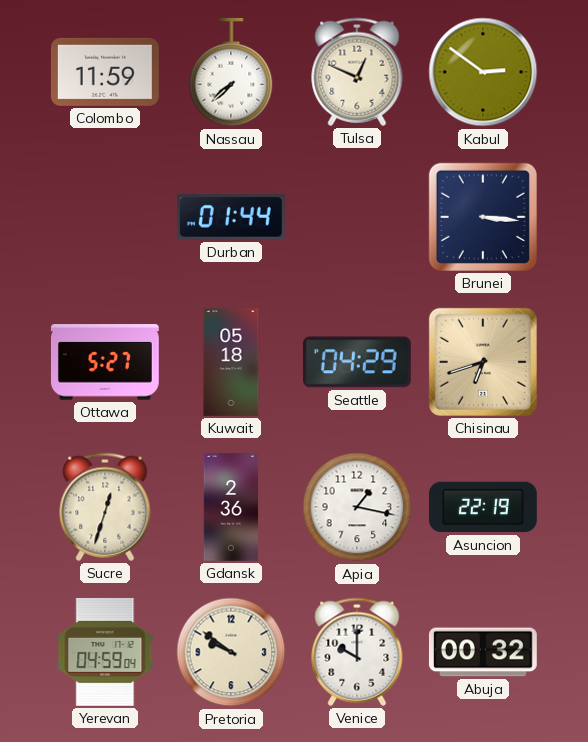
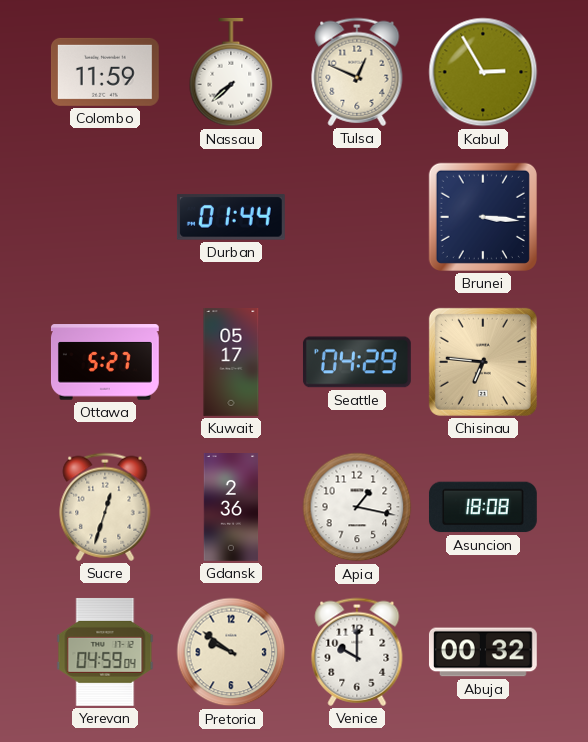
Kabul: 2:51 -> 2:55
Kuwait: 05:18 -> 05:17
Chisinau: 6:42 -> 6:46
Asuncion: 22:19 -> 18:08
